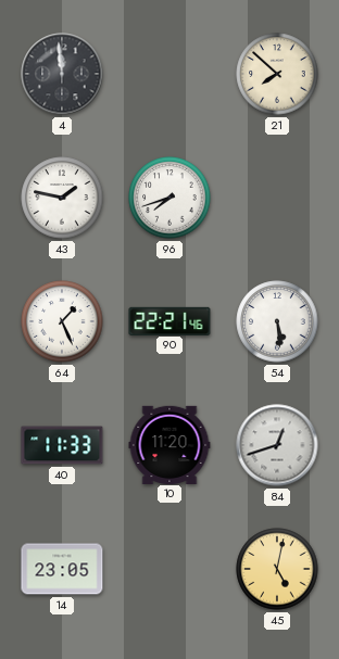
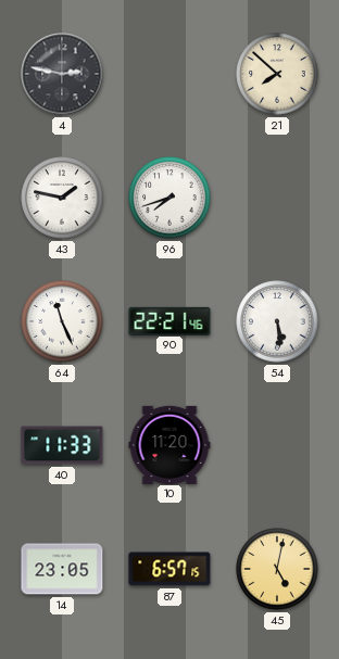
4: 11:59 -> 2:47
64: 1:26 -> 11:26
84: 12:42 -> none
87: none -> 6:57
